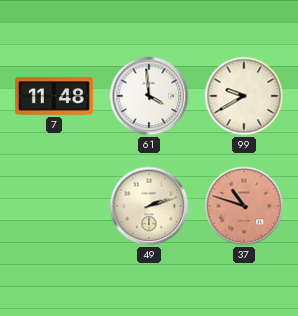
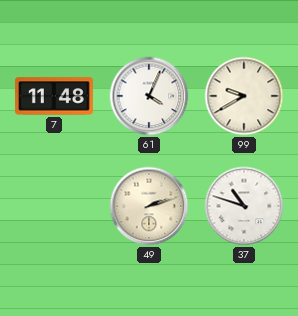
61: 3:59 -> 4:04
37 dial: salmon -> white
